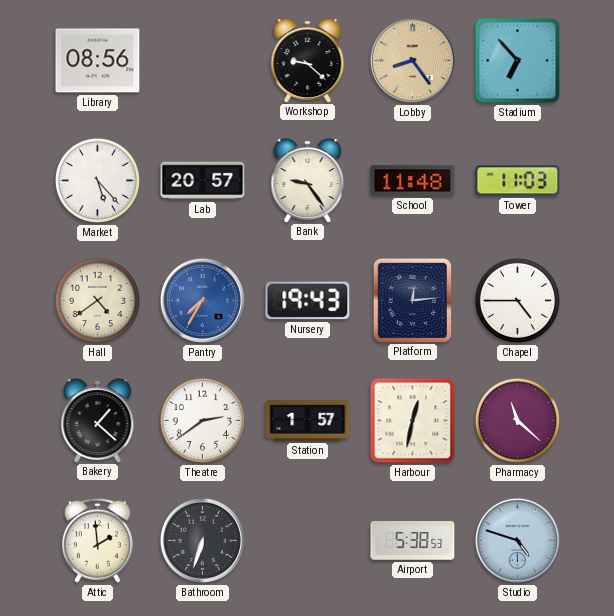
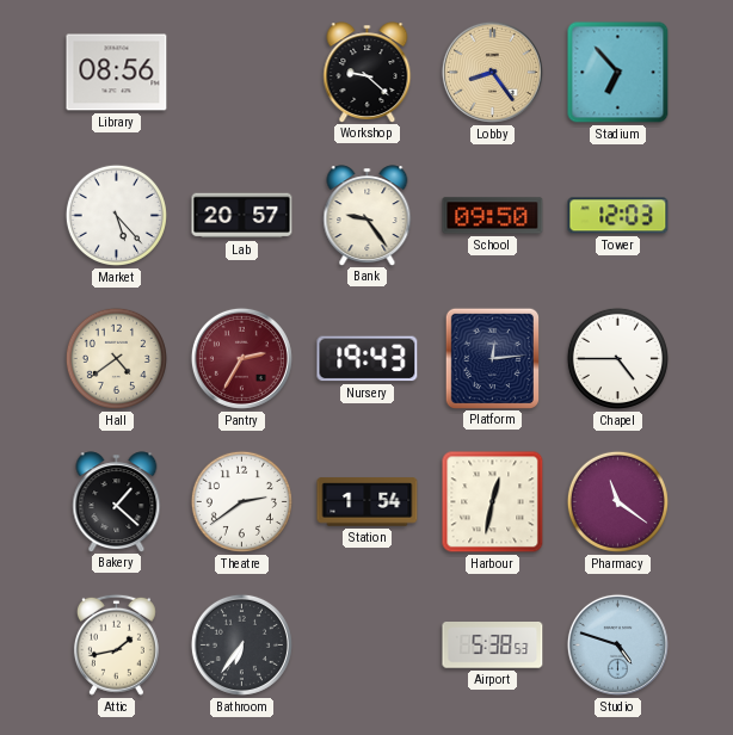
School: 11:48 -> 09:50
Tower: 11:03 -> 12:03
Pantry: 7:35 -> 2:35
Pantry dial: blue -> burgundy
Station: 1:57 -> 1:54
Pharmacy: 11:22 -> 11:21
Attic: 1:59 -> 1:43
Bathroom: 6:33 -> 6:36
